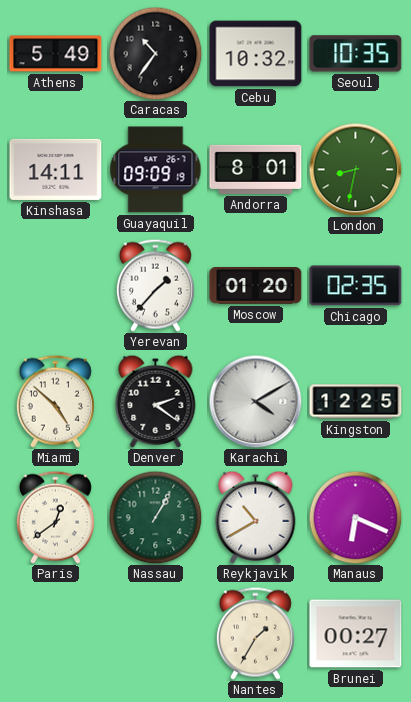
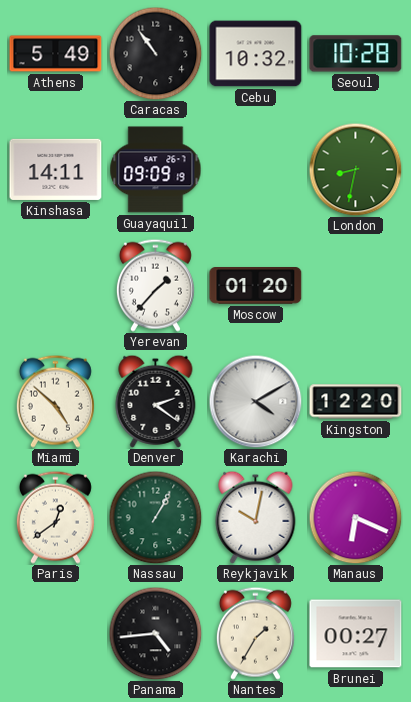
Caracas: 10:36 -> 10:54
Seoul: 10:35 -> 10:28
Andorra: 8:01 -> none
Chicago: 02:35 -> none
Kingston: 12:25 -> 12:20
Reykjavik: 10:40 -> 10:02
Panama: none -> 4:44
